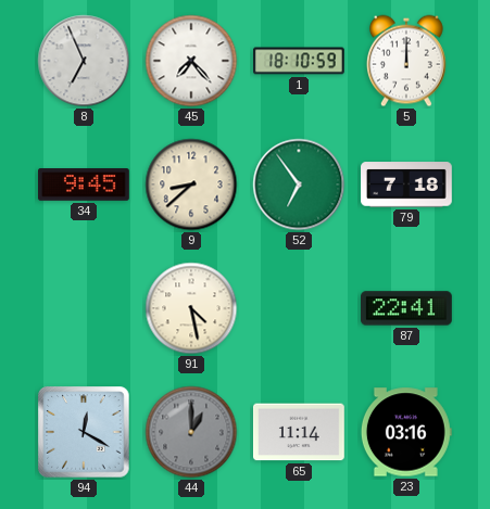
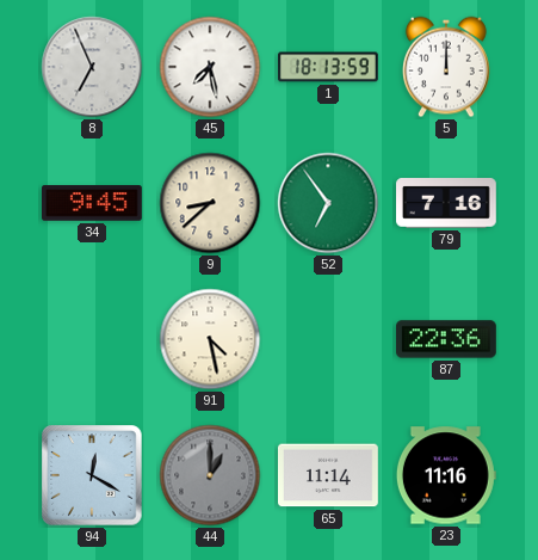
45: 7:23 -> 7:28
1: 18:10 -> 18:13
79: 7:18 -> 7:16
87: 22:41 -> 22:36
23: 03:16 -> 11:16
